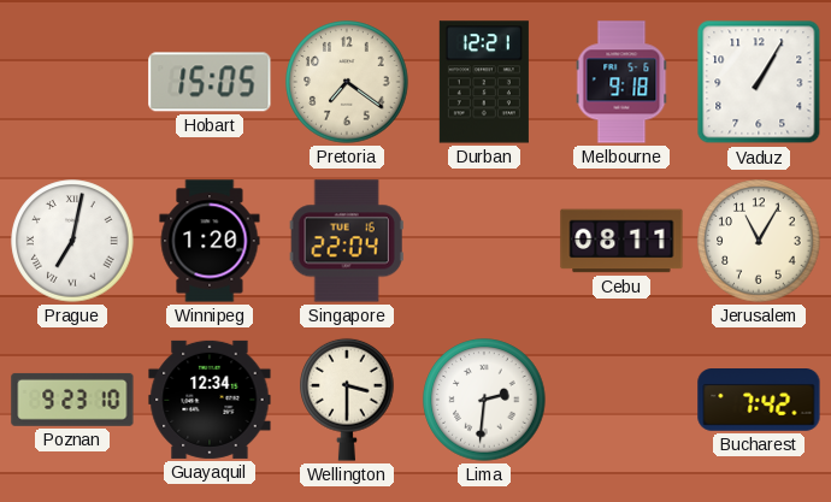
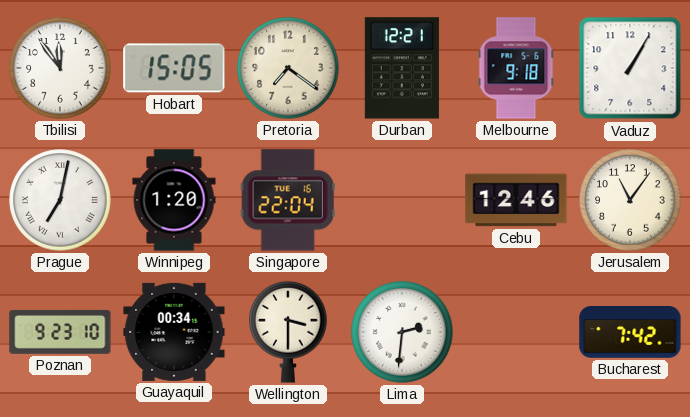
Tbilisi: none -> 11:54
Cebu: 08:11 -> 12:46
Jerusalem: 11:05 -> 11:06
Guayaquil: 12:34 -> 00:34
